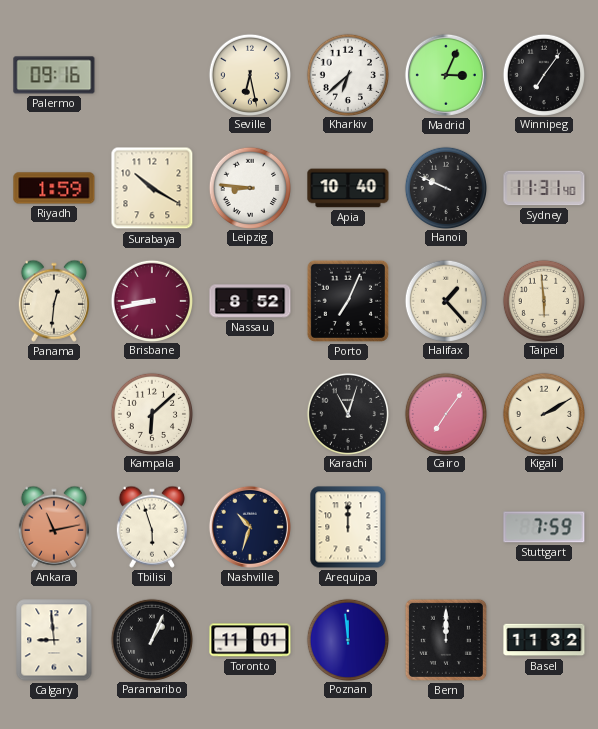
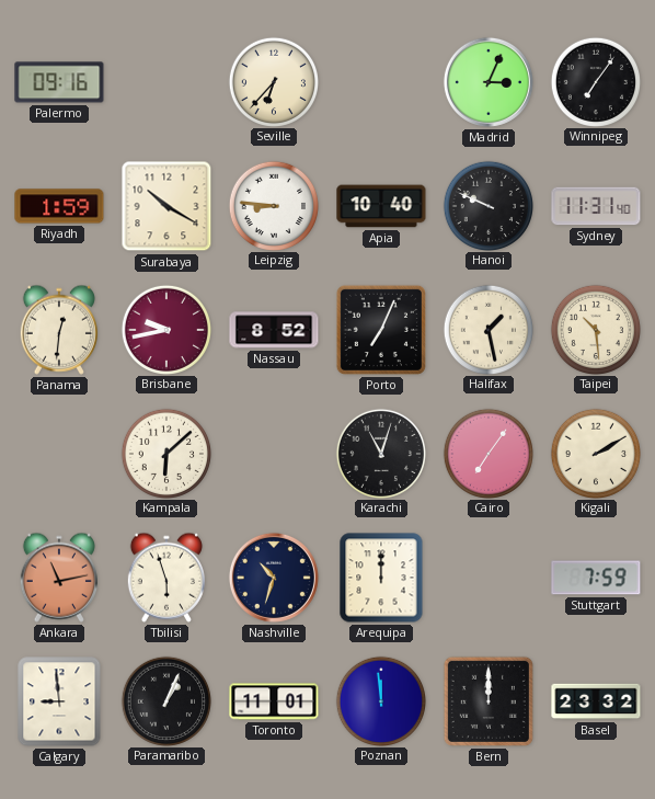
Seville: 6:28 -> 6:37
Kharkiv: 6:38 -> none
Brisbane: 8:43 -> 9:43
Halifax: 1:23 -> 1:28
Taipei: 5:59 -> 10:29
Basel: 11:32 -> 23:32
